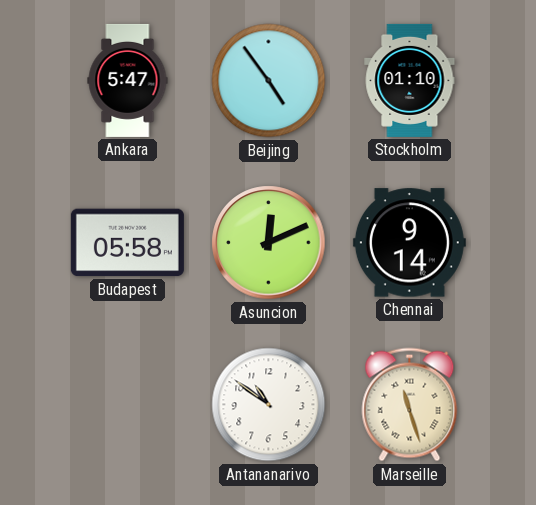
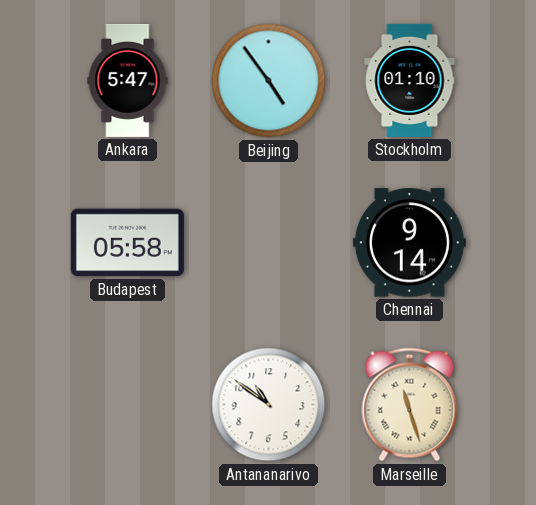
Asuncion: 12:11 -> none
